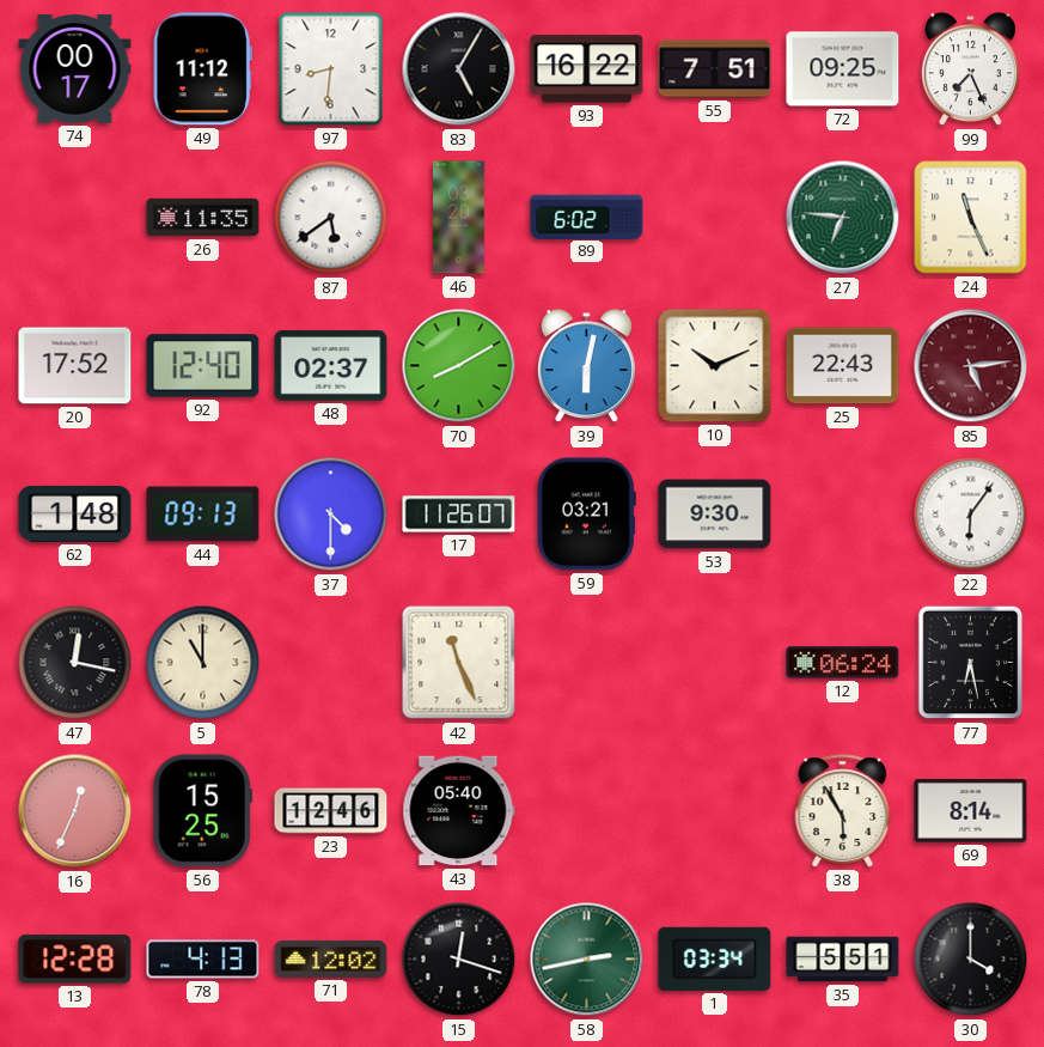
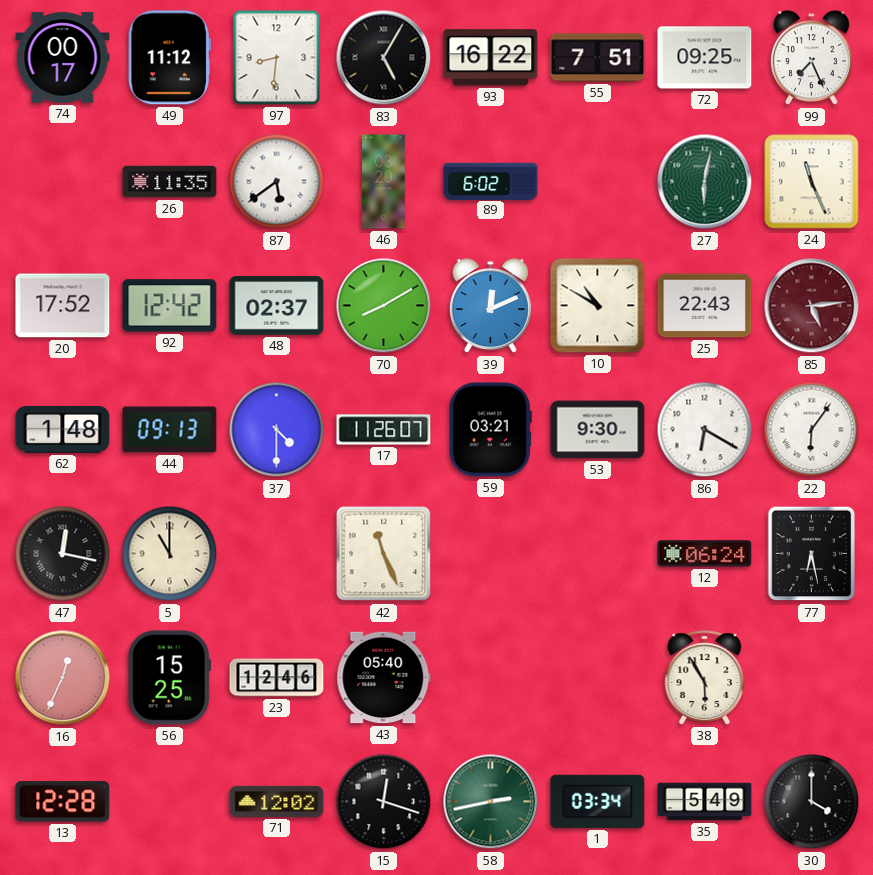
27: 6:46 -> 6:02
92: 12:40 -> 12:42
39: 6:02 -> 12:11
10: 10:11 -> 10:50
86: none -> 6:20
69: 8:14 -> none
78: 4:13 -> none
35: 5:51 -> 5:49
